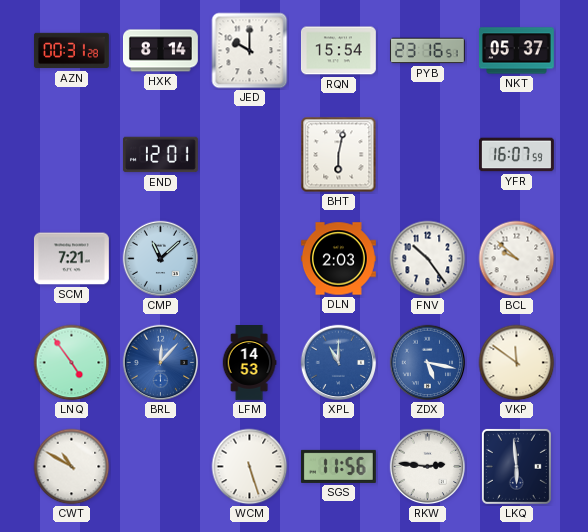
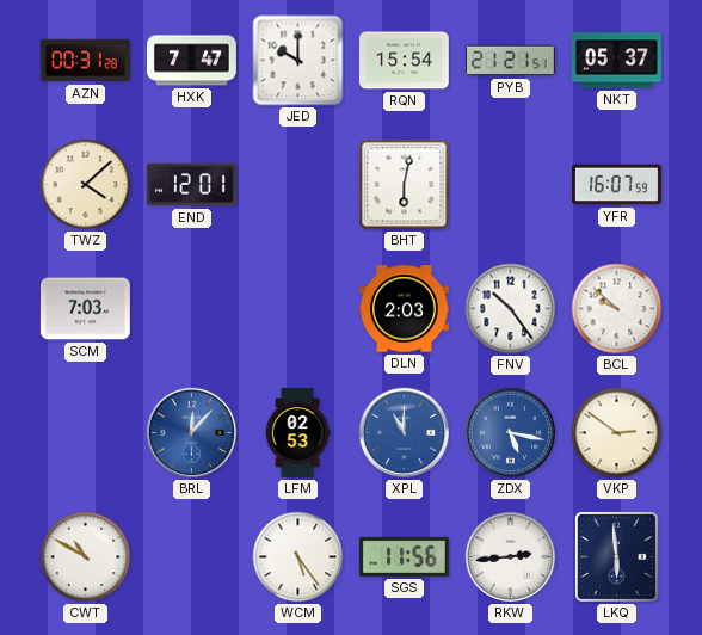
HXK: 8:14 -> 7:47
PYB: 23:16 -> 21:21
TWZ: none -> 4:08
SCM: 7:21 -> 7:03
CMP: 11:08 -> none
LNQ: 4:54 -> none
LFM: 14:53 -> 02:53
VKP: 11:51 -> 2:51
WCM: 5:27 -> 5:24
RKW: 2:46 -> 2:44
